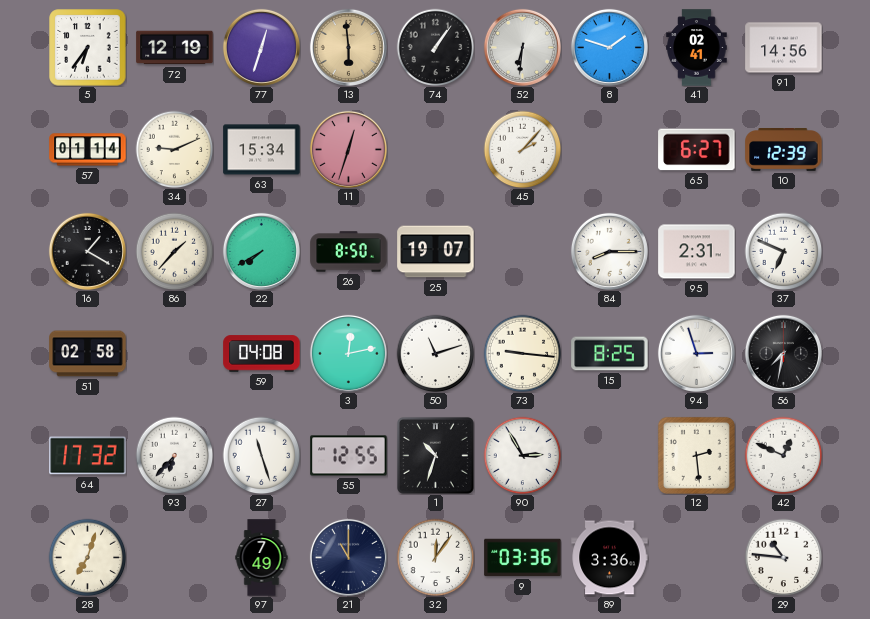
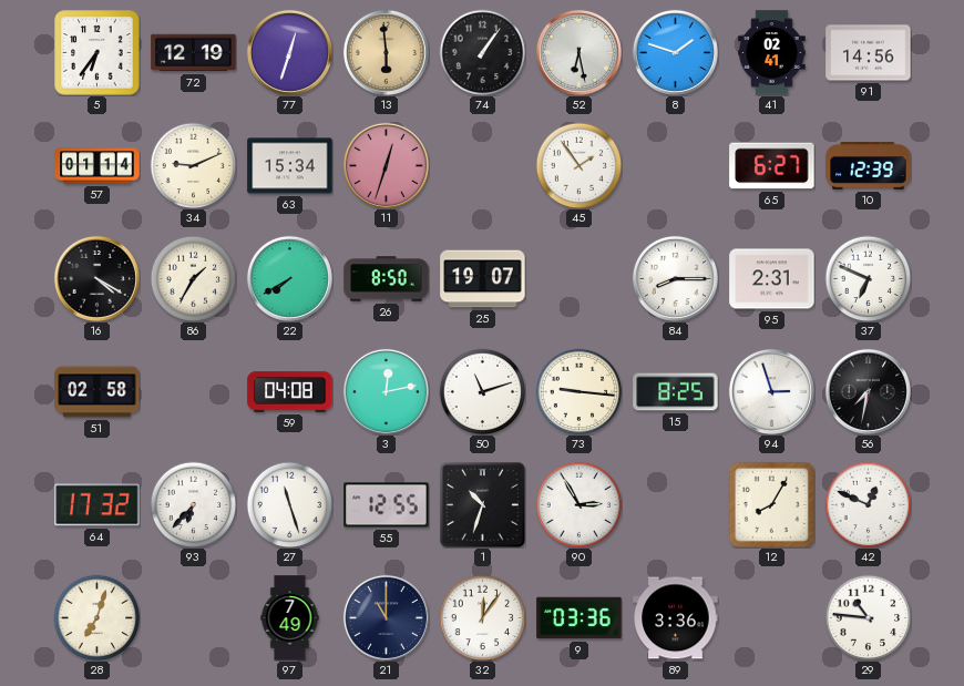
52: 6:31 -> 6:28
45: 2:07 -> 1:54
16: 1:20 -> 4:20
86: 1:37 -> 1:35
12: 2:29 -> 8:05
